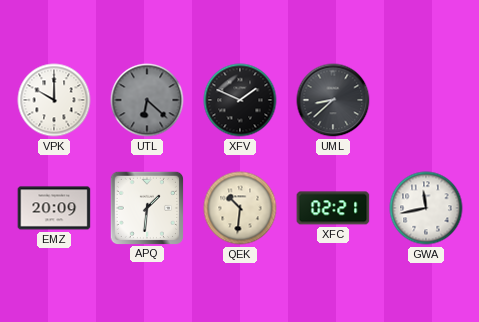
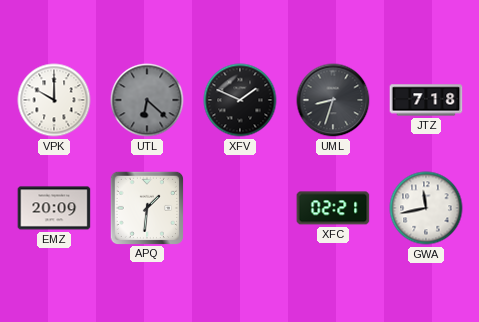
UML: 8:38 -> 8:33
JTZ: none -> 7:18
QEK: 10:31 -> none
